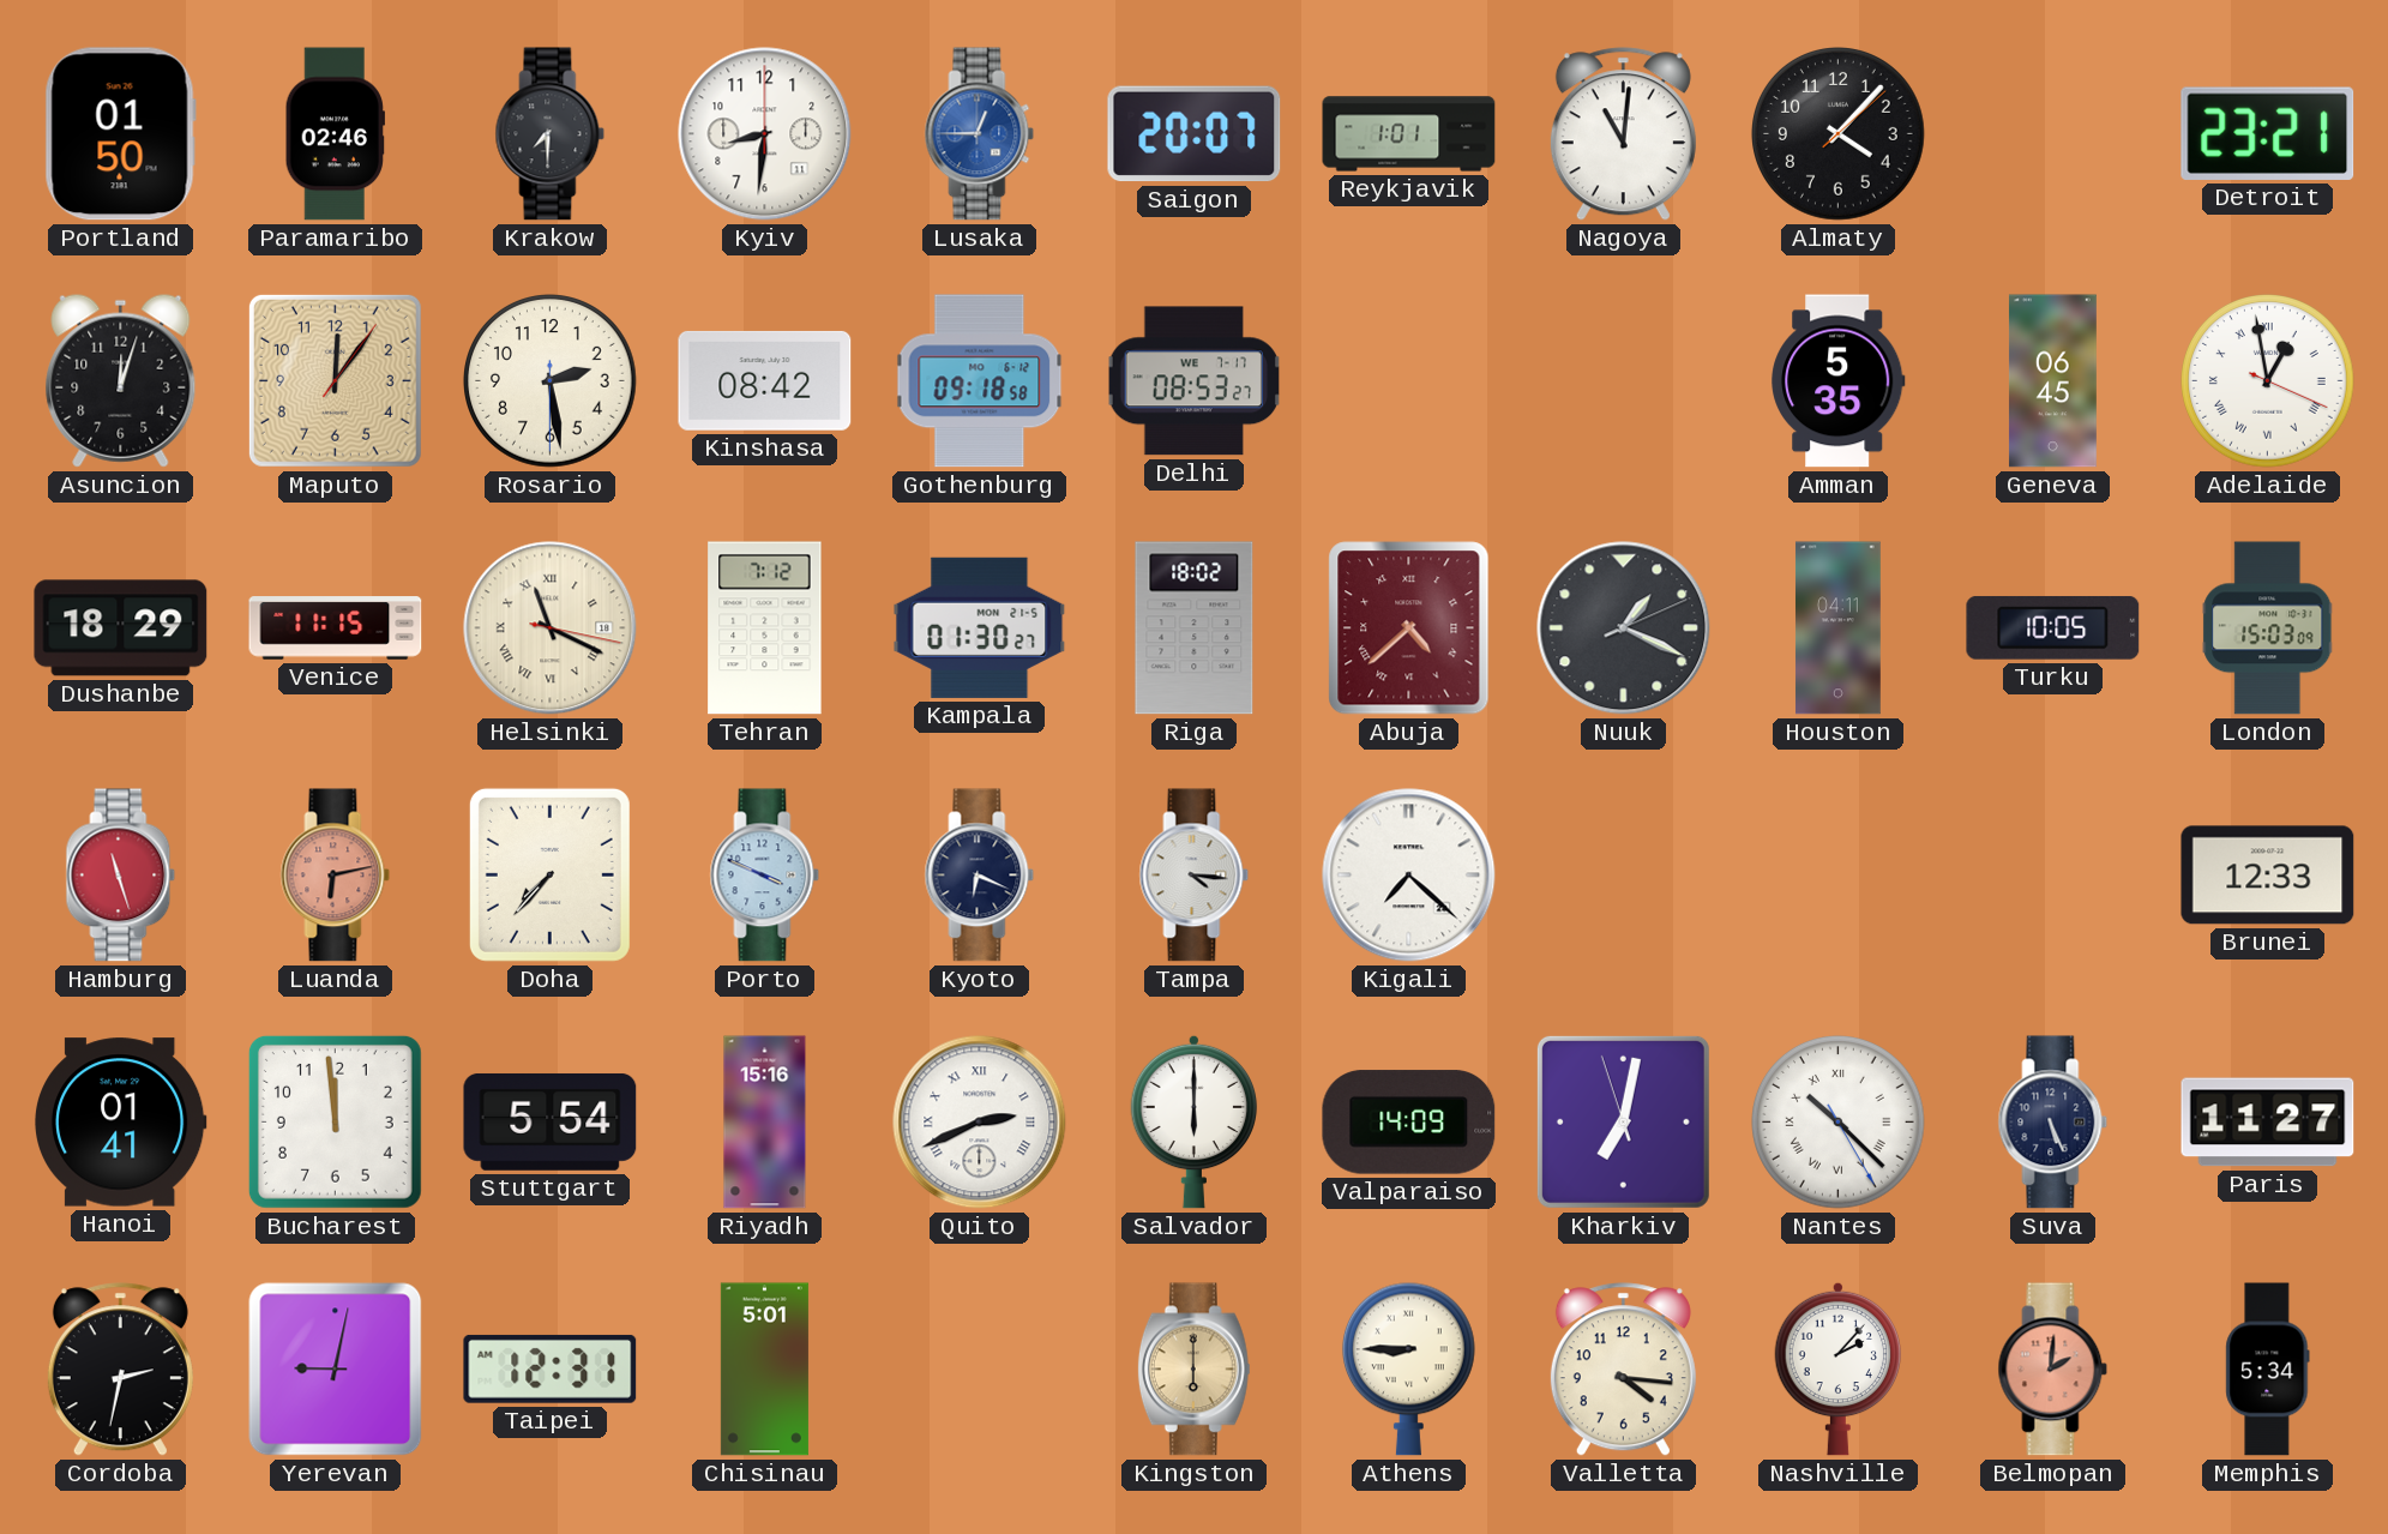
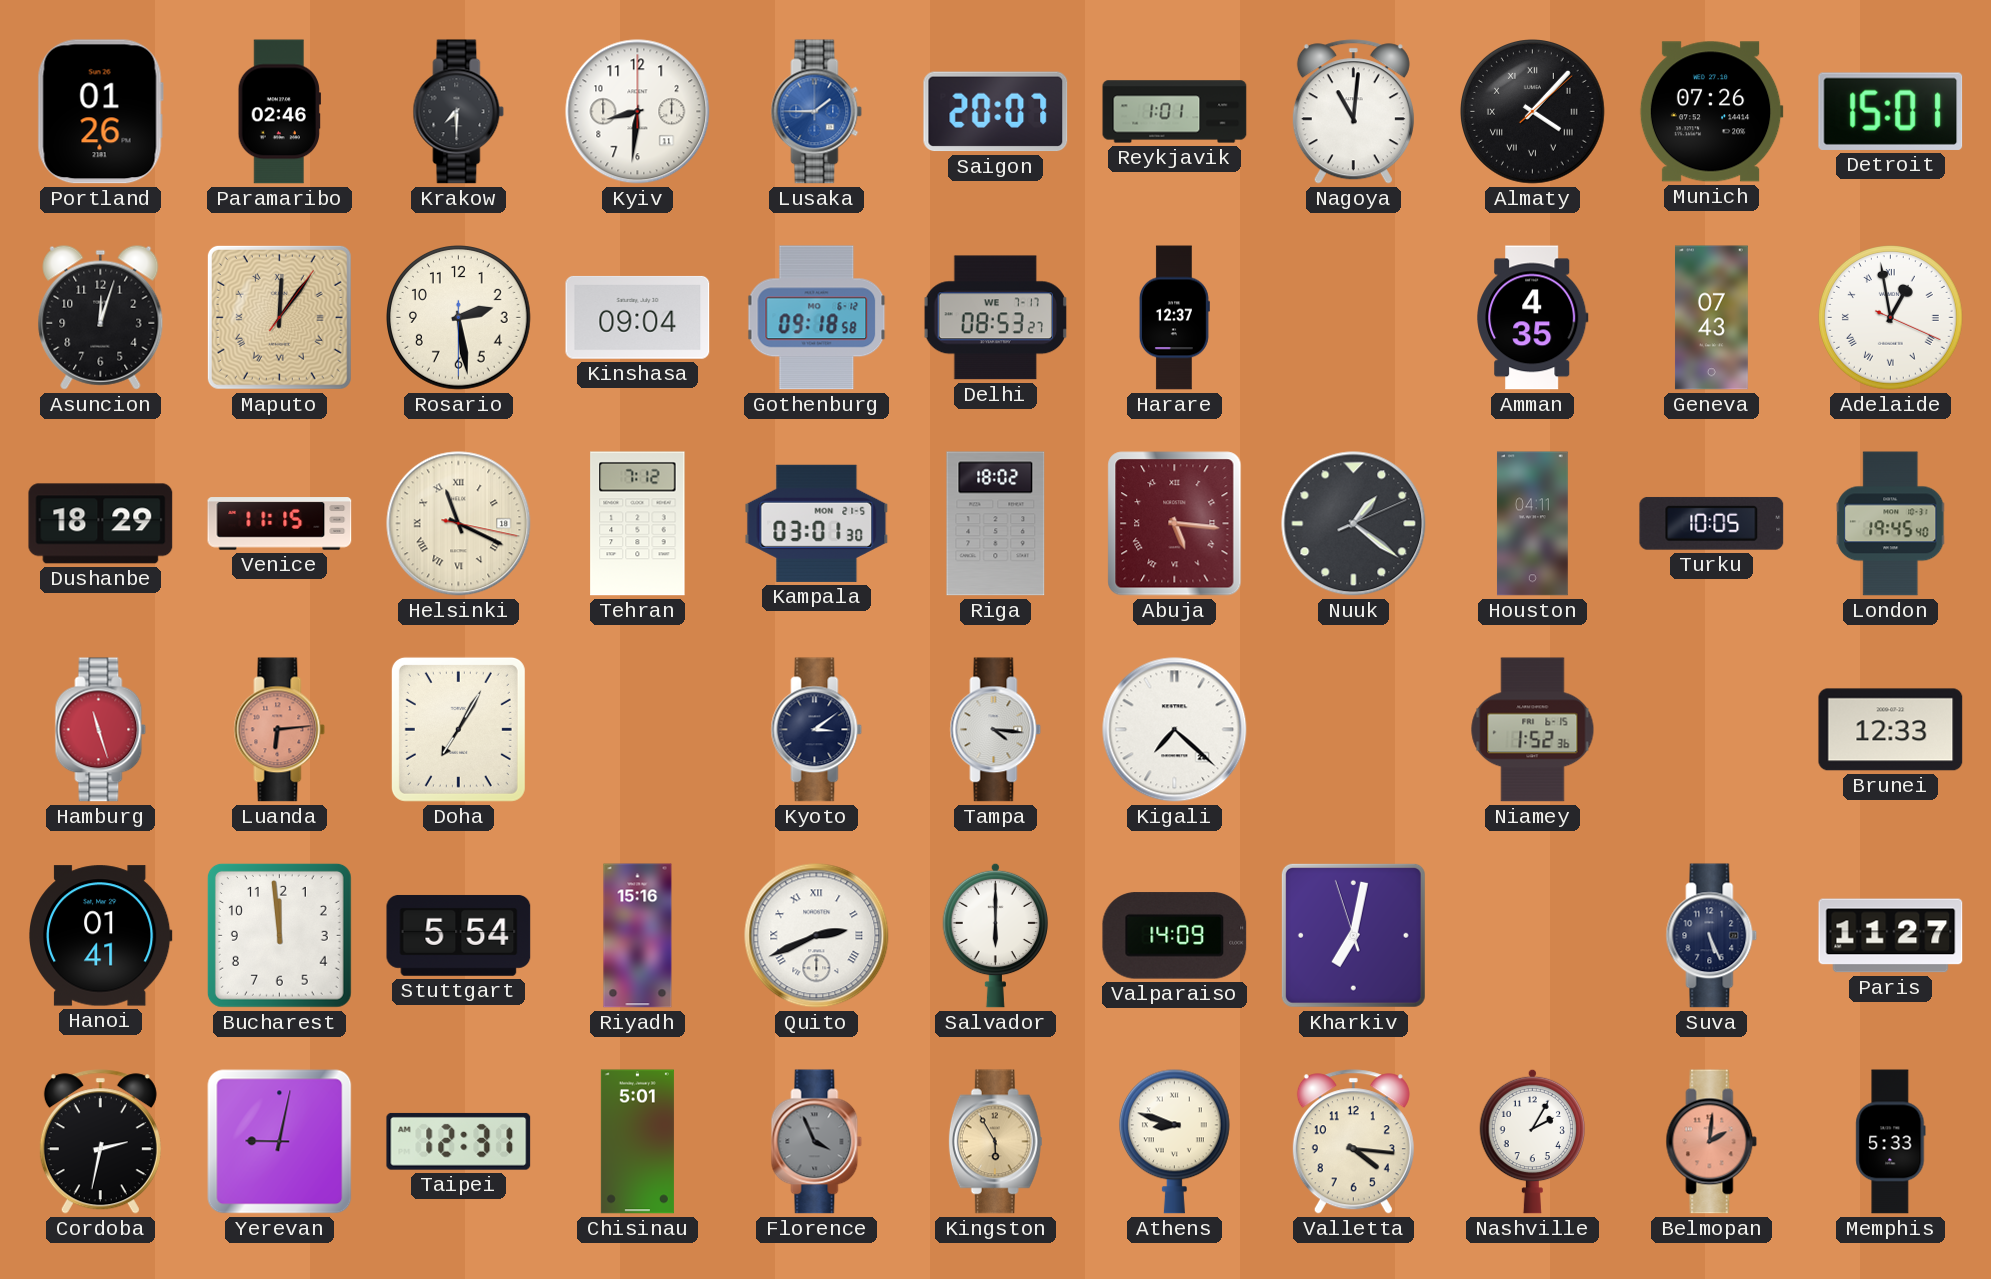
Portland: 01:50 -> 01:26
Lusaka: 12:45 -> 1:45
Almaty numerals: Arabic -> Roman
Munich: none -> 07:26
Detroit: 23:21 -> 15:01
Maputo numerals: Arabic -> Roman
Kinshasa: 08:42 -> 09:04
Harare: none -> 12:37
Amman: 5:35 -> 4:35
Geneva: 06:45 -> 07:43
Kampala: 01:30 -> 03:01
Abuja: 4:38 -> 5:16
Nuuk: 1:19 -> 1:21
London: 15:03 -> 19:45
Luanda: 6:13 -> 6:14
Doha: 7:37 -> 7:05
Porto: 3:49 -> none
Kyoto: 6:19 -> 3:09
Niamey: none -> 1:52
Nantes: 10:22 -> none
Florence: none -> 3:56
Kingston: 6:00 -> 5:55
Athens: 8:45 -> 8:48
Nashville: 2:07 -> 2:05
Memphis: 5:34 -> 5:33
